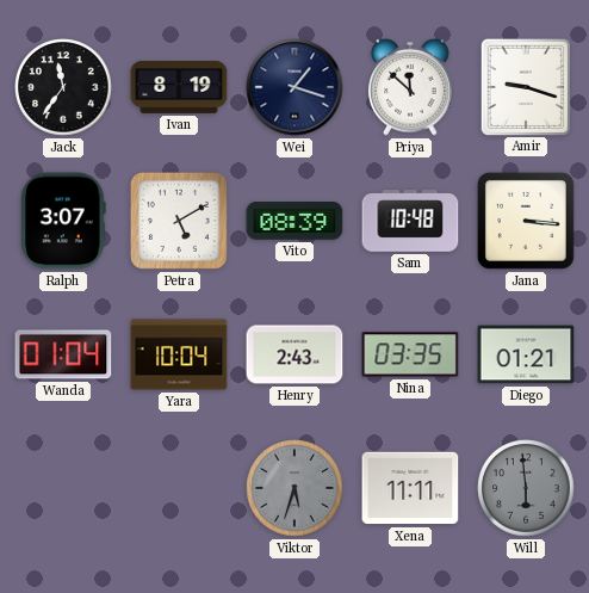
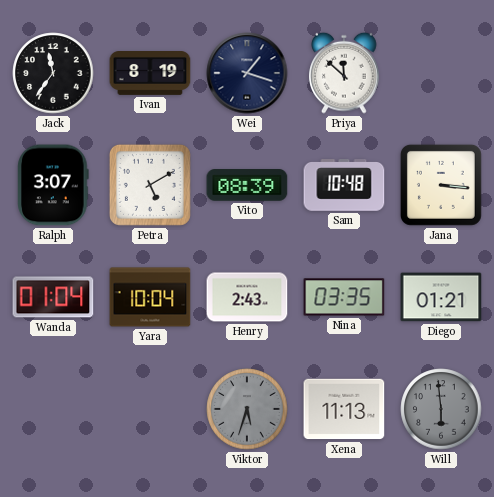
Amir: 9:18 -> none
Xena: 11:11 -> 11:13
